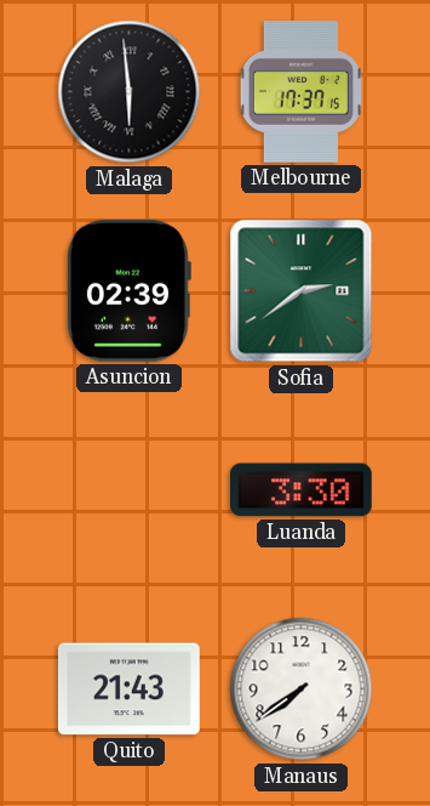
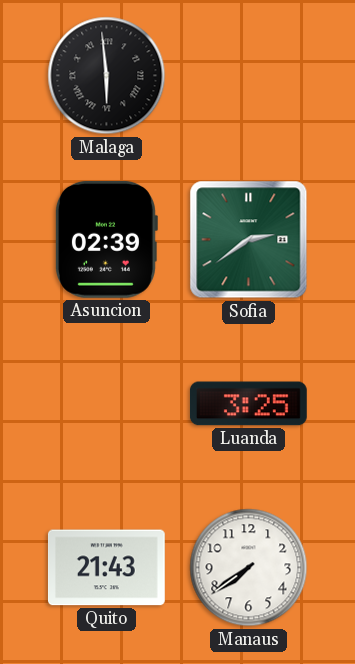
Melbourne: 17:37 -> none
Luanda: 3:30 -> 3:25
